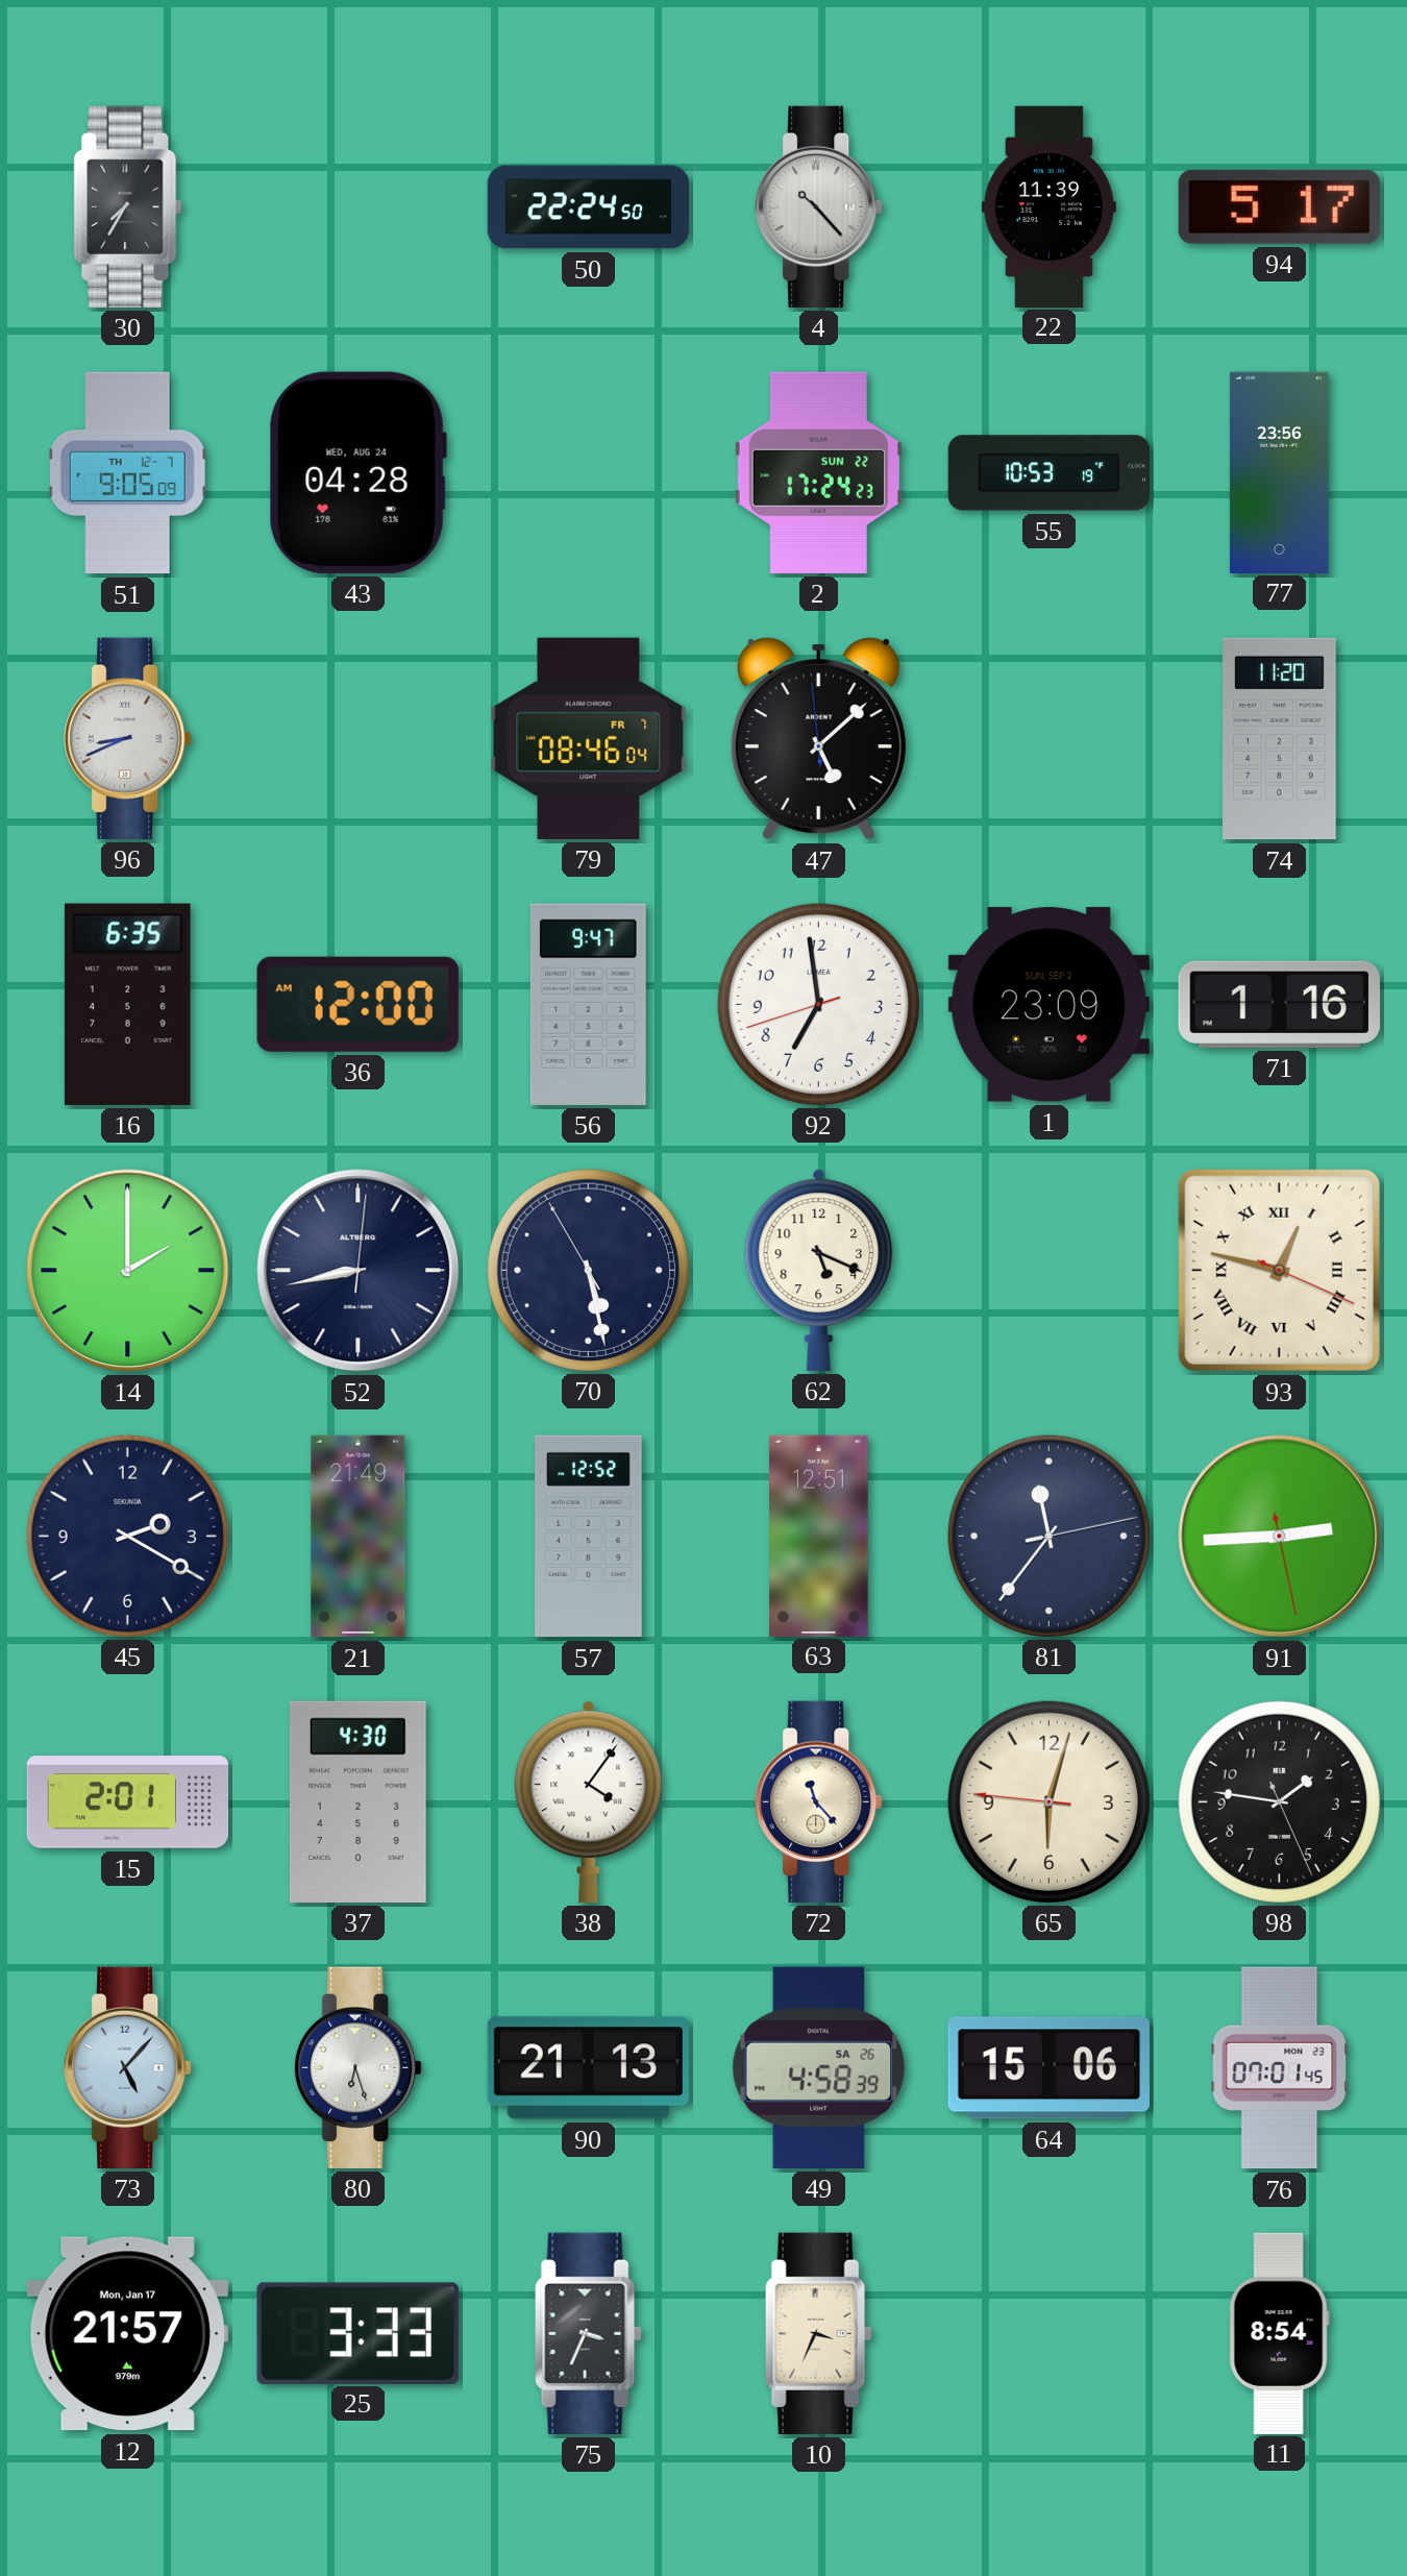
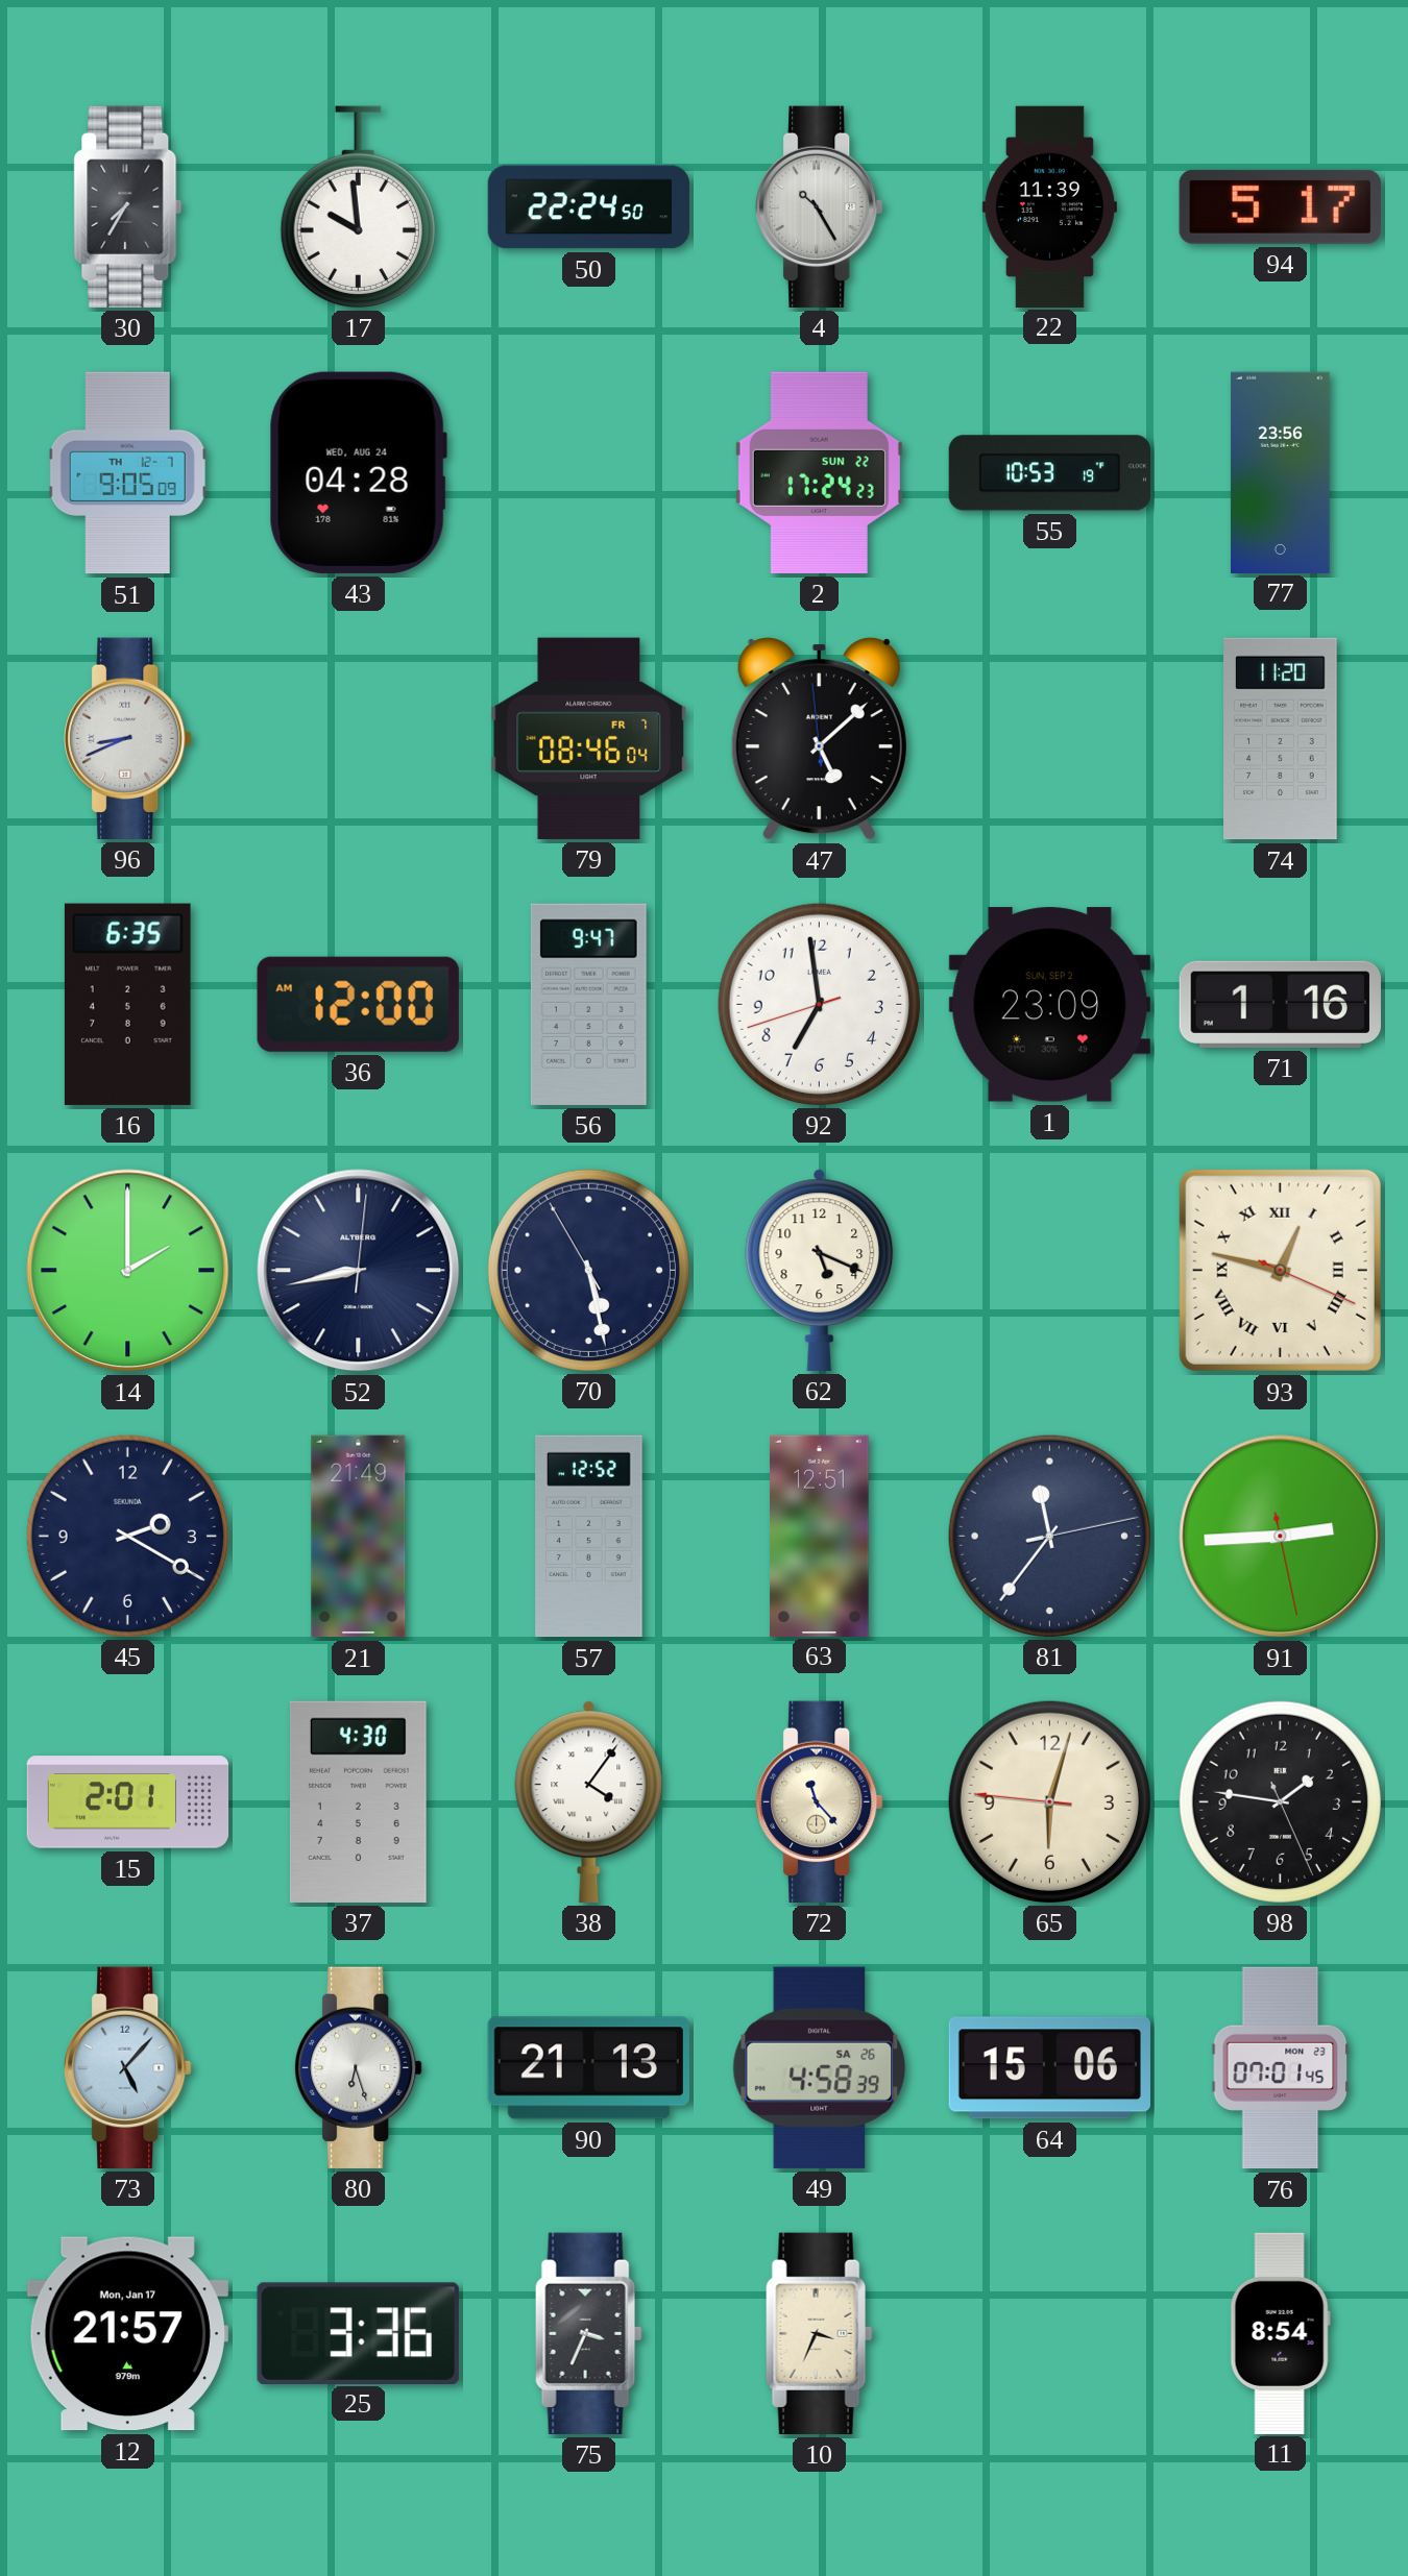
17: none -> 9:59
4: 10:23 -> 10:25
25: 3:33 -> 3:36
